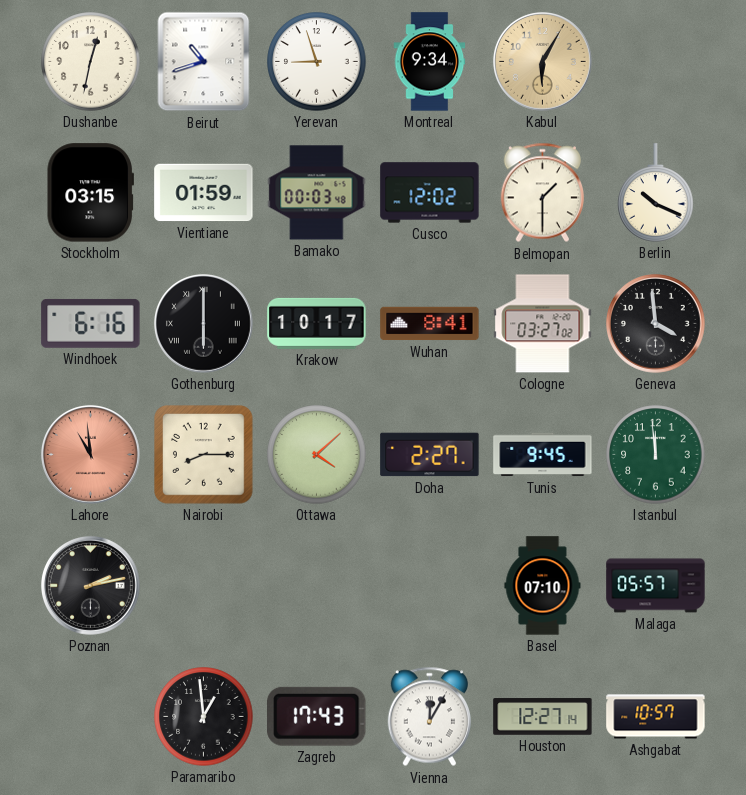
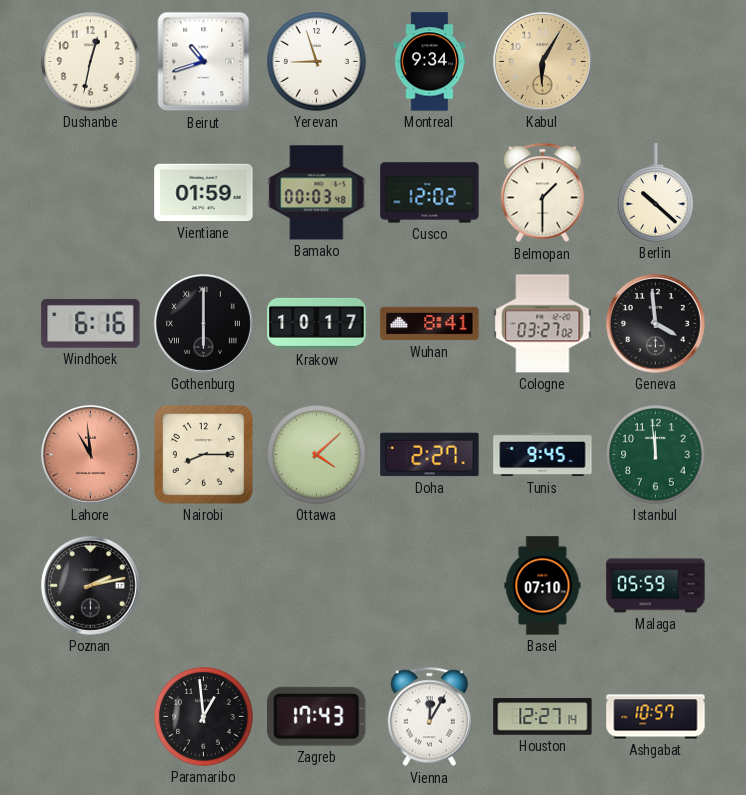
Stockholm: 03:15 -> none
Berlin: 10:19 -> 10:22
Malaga: 05:57 -> 05:59
